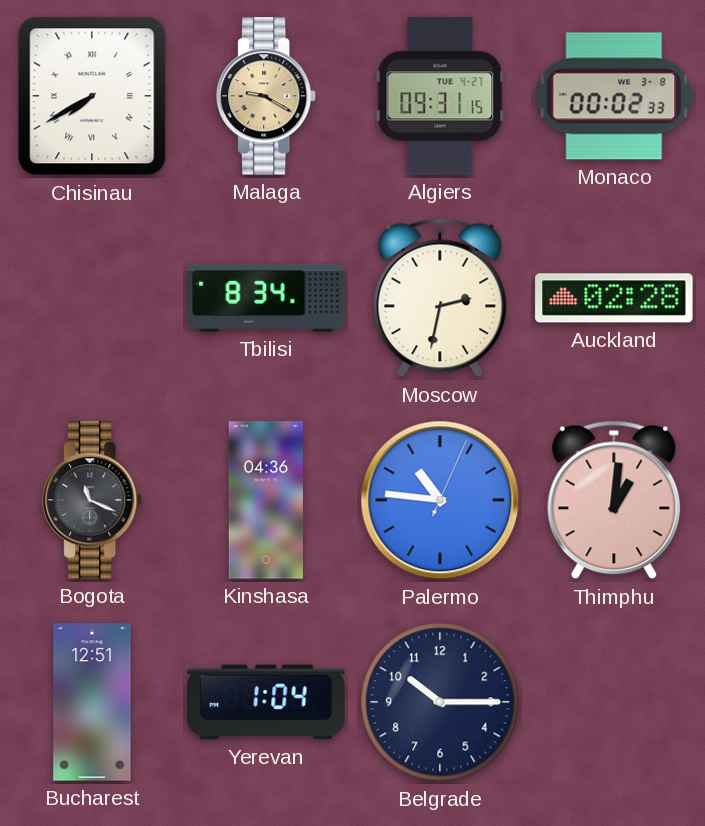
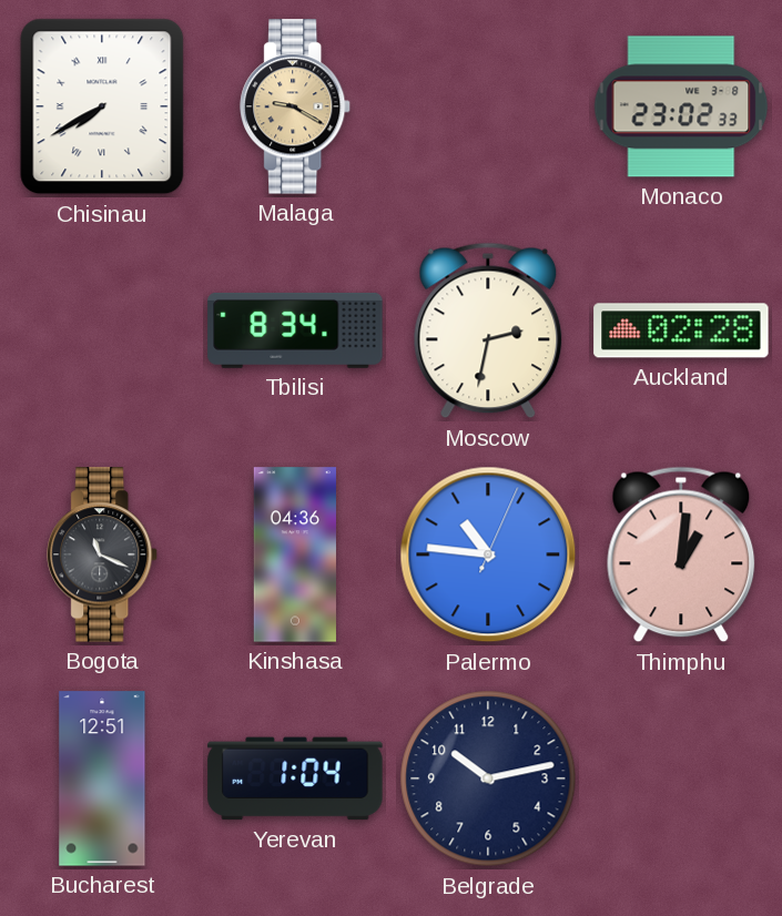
Algiers: 09:31 -> none
Monaco: 00:02 -> 23:02
Belgrade: 10:15 -> 10:13
